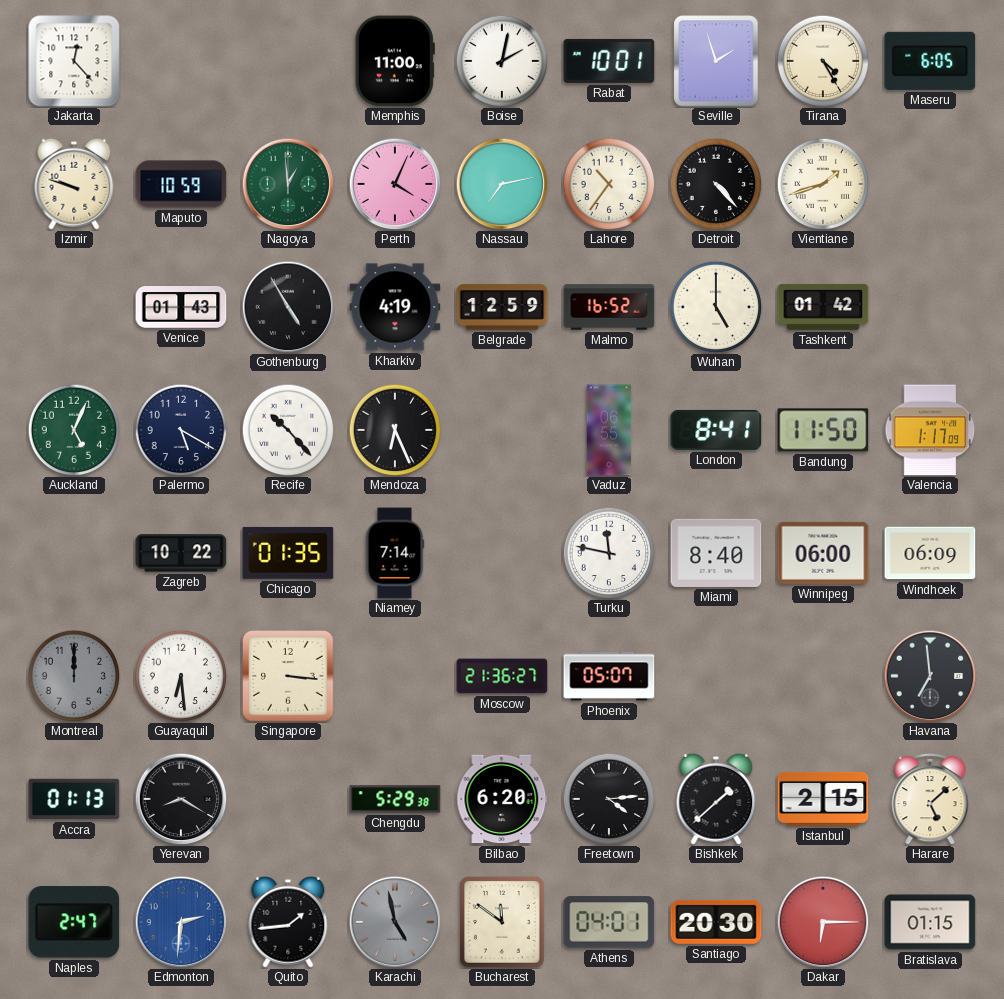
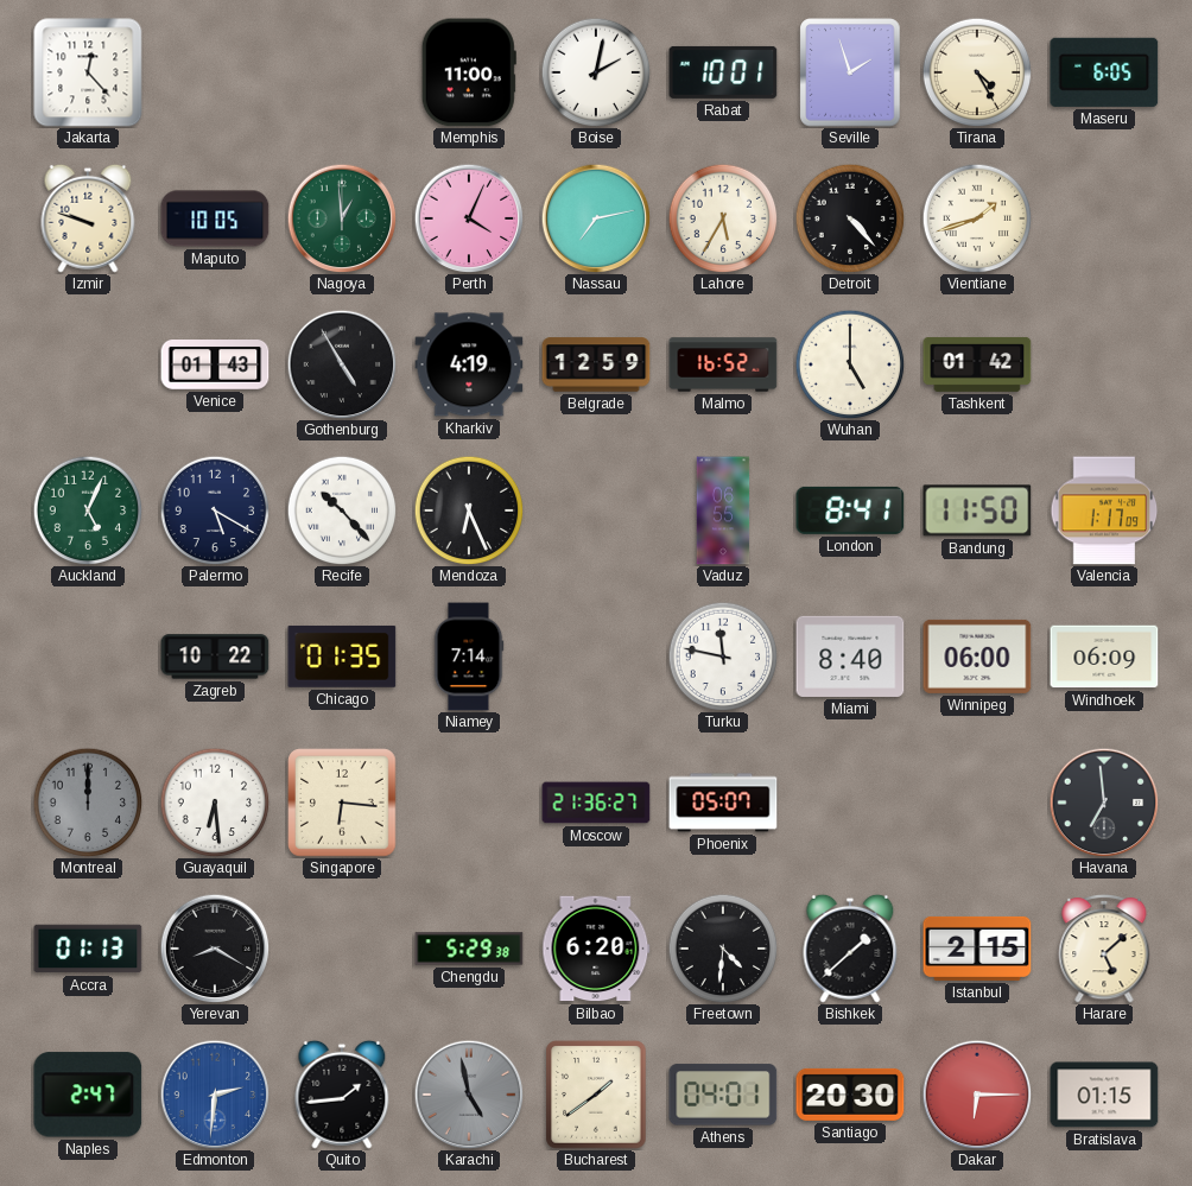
Maputo: 10:59 -> 10:05
Lahore: 10:36 -> 5:35
Singapore: 3:16 -> 6:16
Freetown: 4:14 -> 4:31
Bucharest: 11:51 -> 1:39
